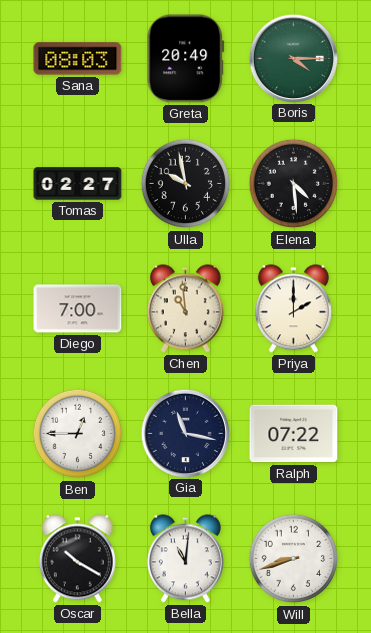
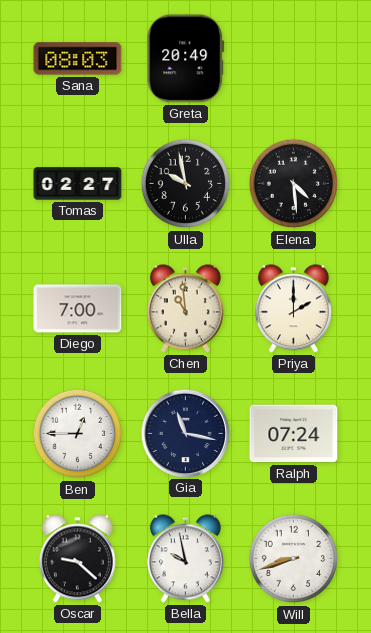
Boris: 4:15 -> none
Ralph: 07:22 -> 07:24
Oscar: 10:20 -> 9:22
Bella: 11:01 -> 9:58
